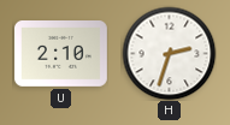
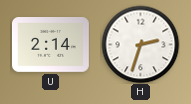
U: 2:10 -> 2:14
